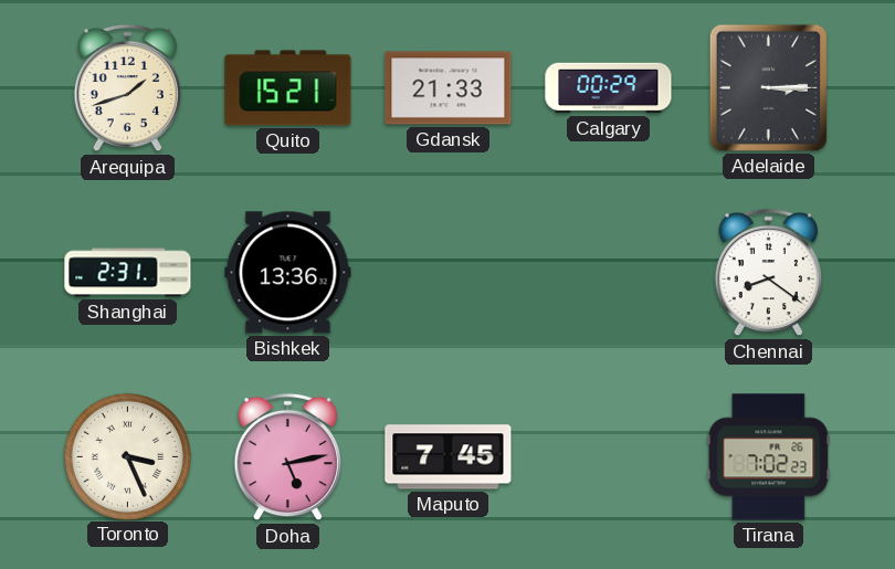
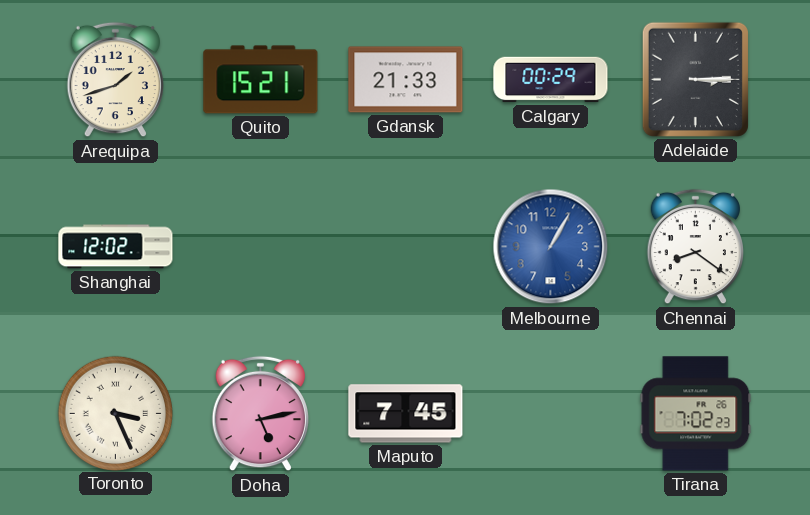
Shanghai: 2:31 -> 12:02
Bishkek: 13:36 -> none
Melbourne: none -> 1:05
